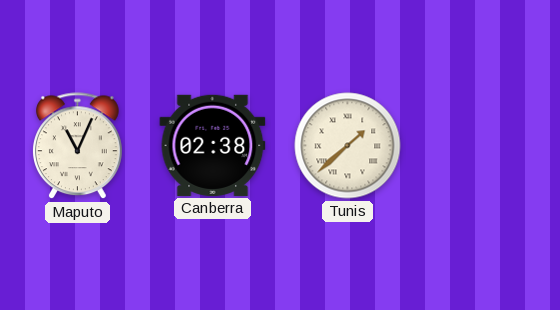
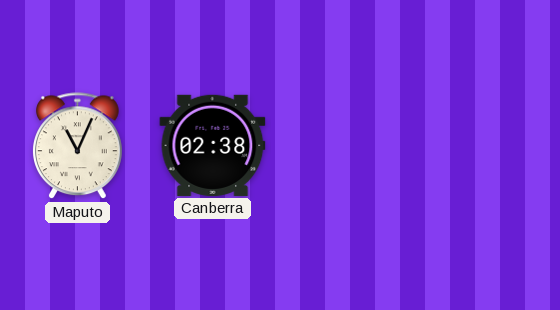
Tunis: 1:38 -> none
